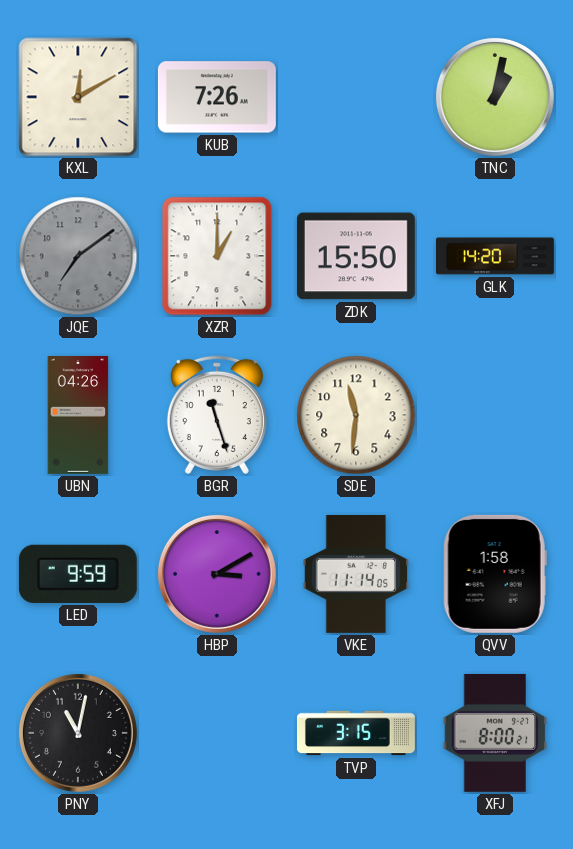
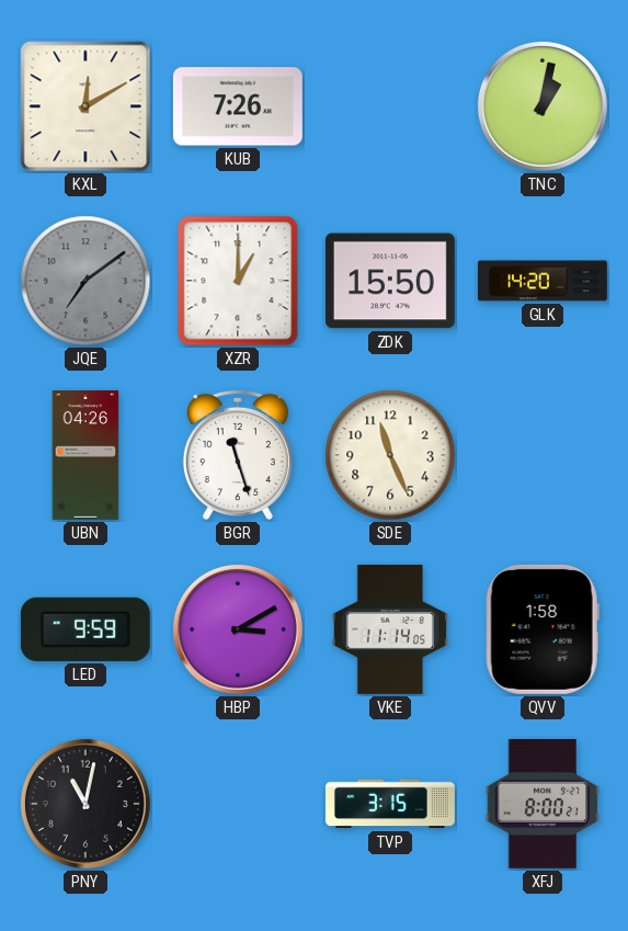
SDE: 11:31 -> 11:26
